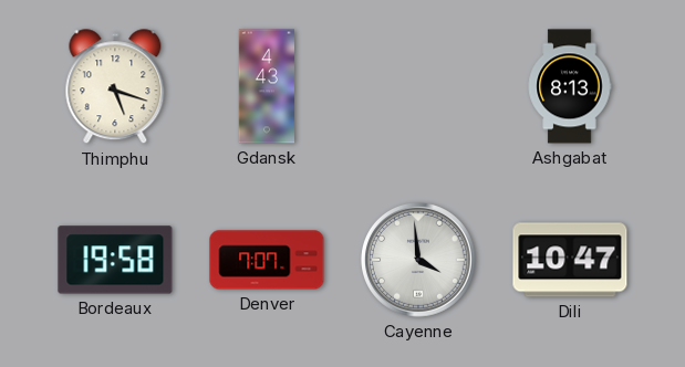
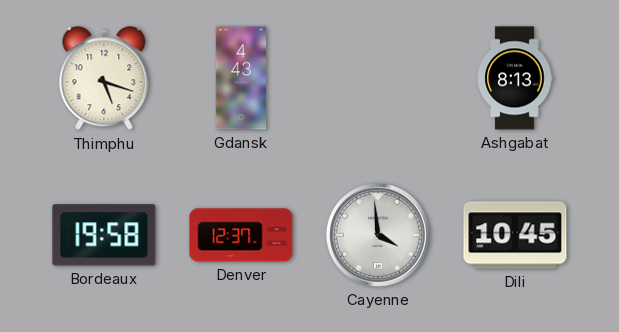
Denver: 7:07 -> 12:37
Dili: 10:47 -> 10:45
